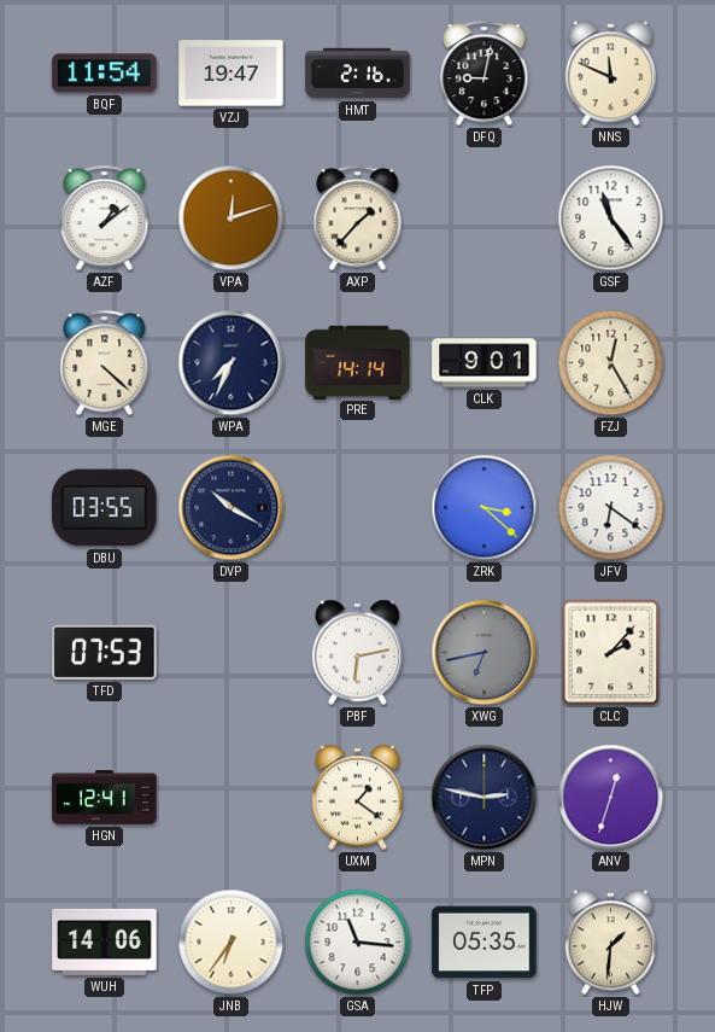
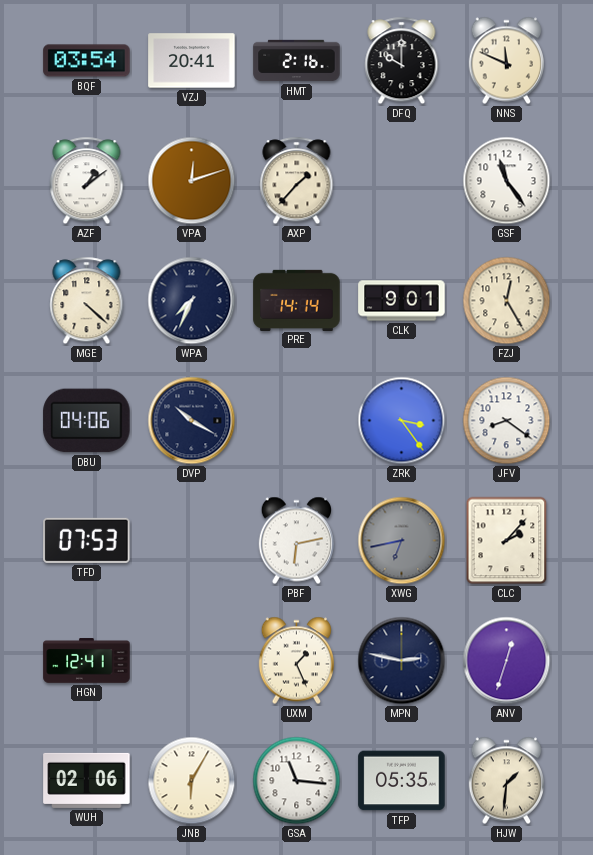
BQF: 11:54 -> 03:54
VZJ: 19:47 -> 20:41
DFQ: 9:02 -> 10:00
DBU: 03:55 -> 04:06
ZRK: 3:22 -> 3:24
JFV: 6:21 -> 8:21
UXM: 1:21 -> 1:26
WUH: 14:06 -> 02:06
JNB: 6:36 -> 6:05
